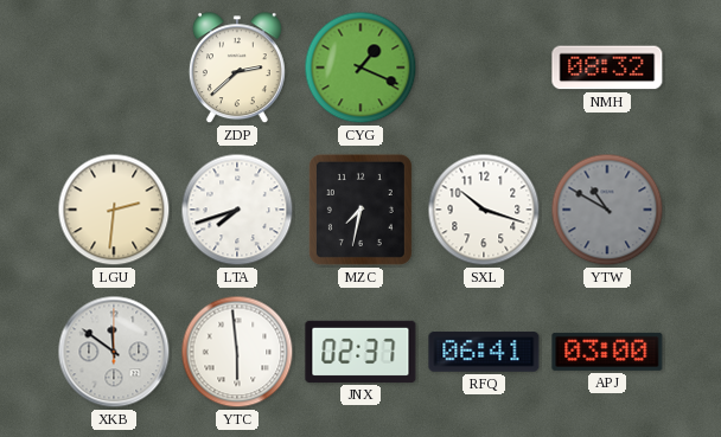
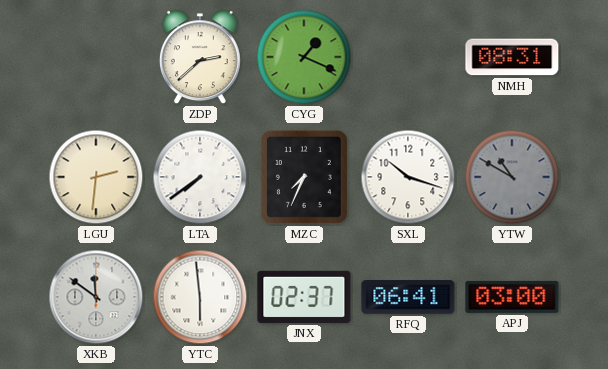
NMH: 08:32 -> 08:31
LTA: 7:42 -> 7:39
MZC: 7:32 -> 7:34
